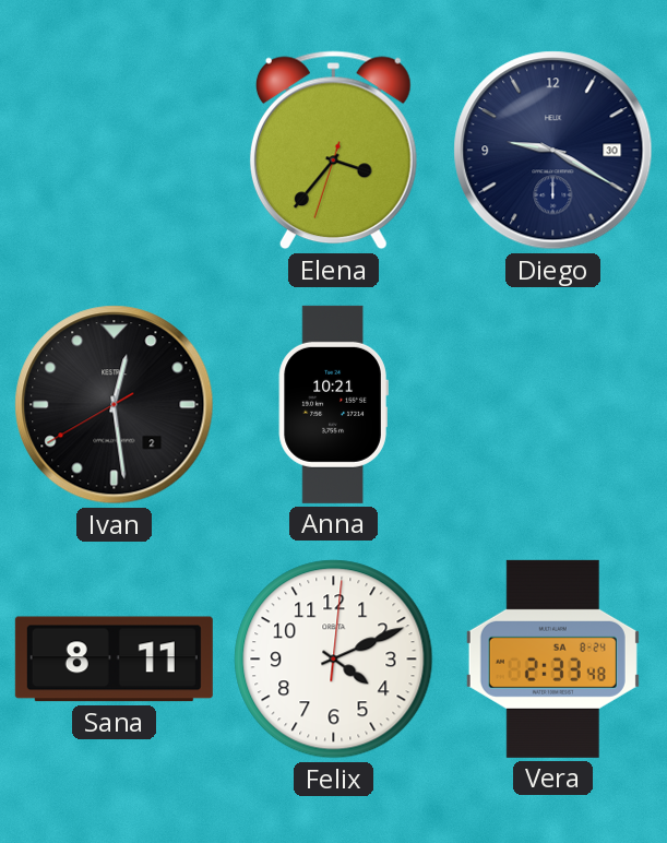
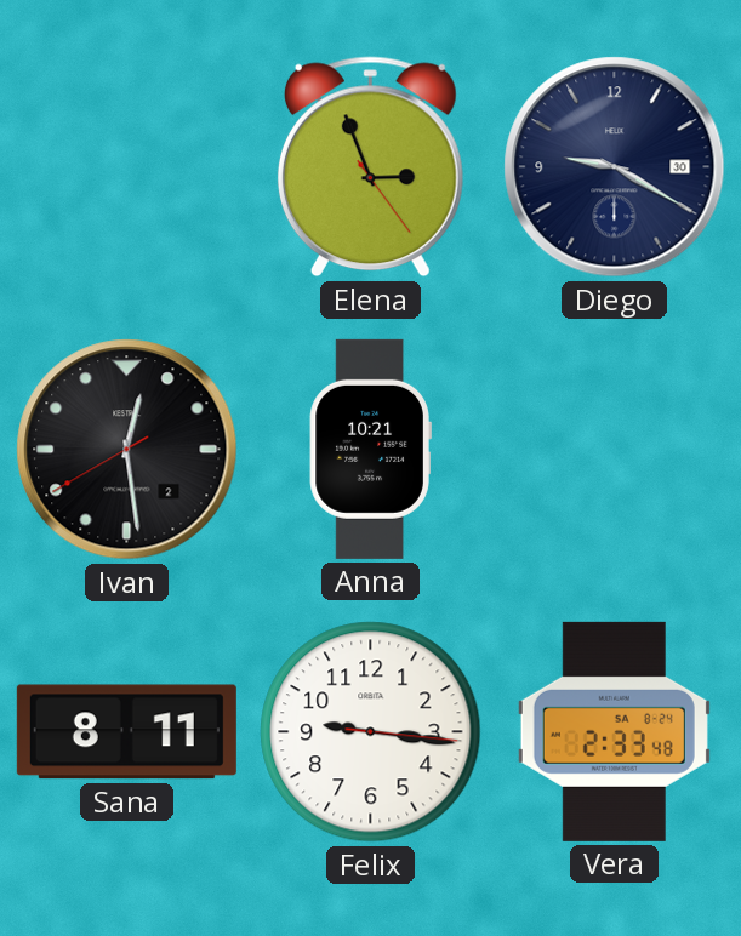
Elena: 3:36 -> 2:56
Felix: 4:11 -> 9:16
